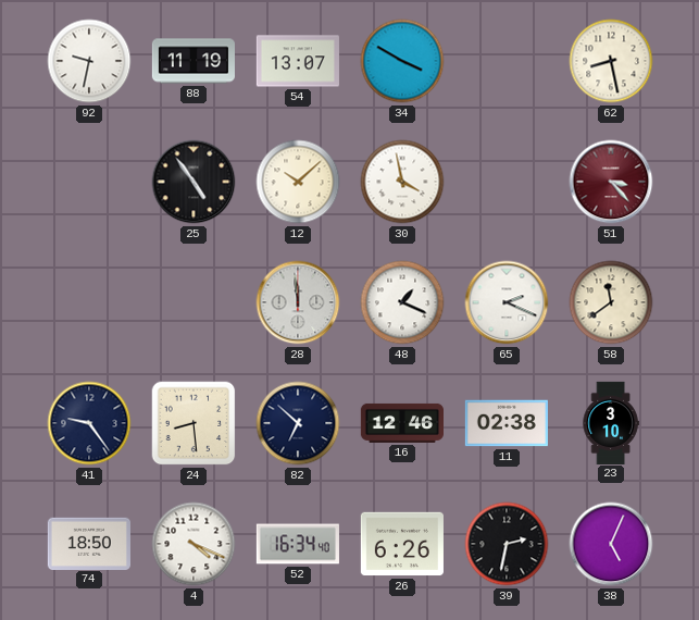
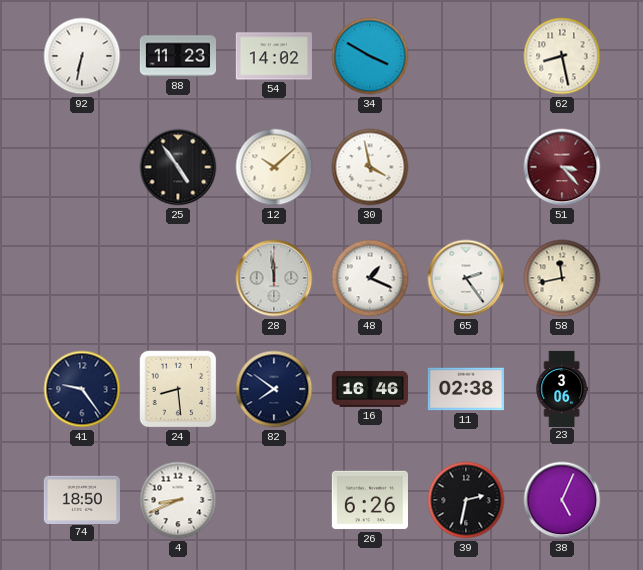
92: 9:32 -> 6:32
88: 11:19 -> 11:23
54: 13:07 -> 14:02
65: 2:19 -> 2:24
58: 11:39 -> 11:43
82: 6:52 -> 7:51
16: 12:46 -> 16:46
23: 3:10 -> 3:06
4: 4:19 -> 8:41
52: 16:34 -> none
